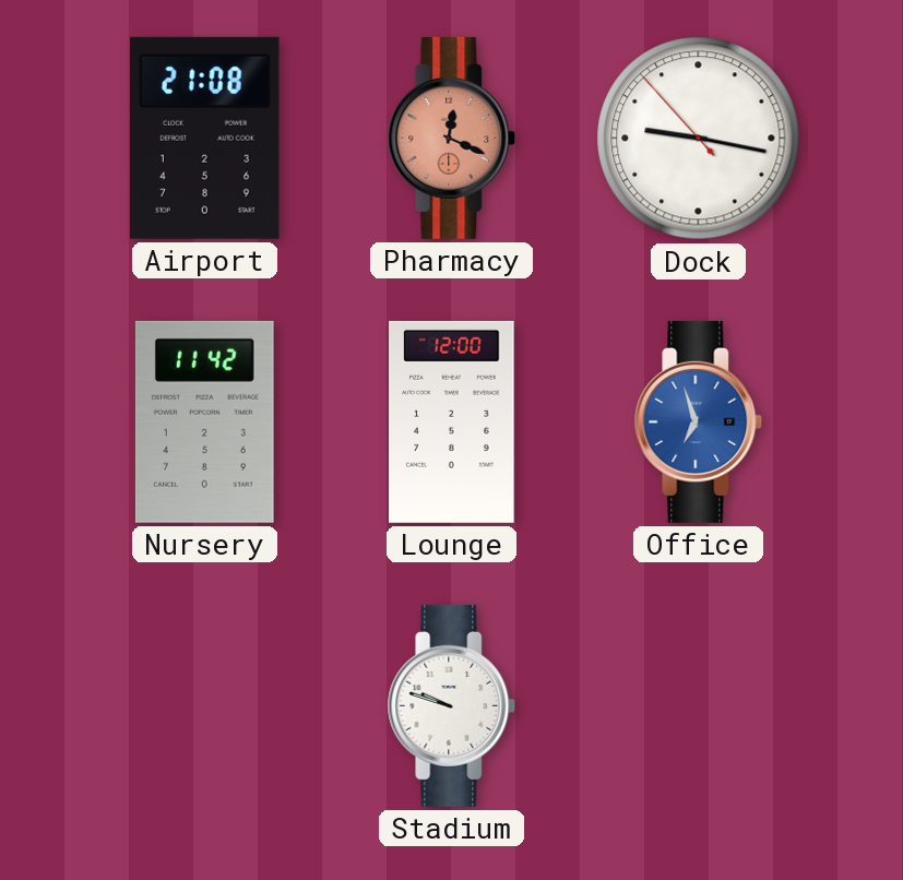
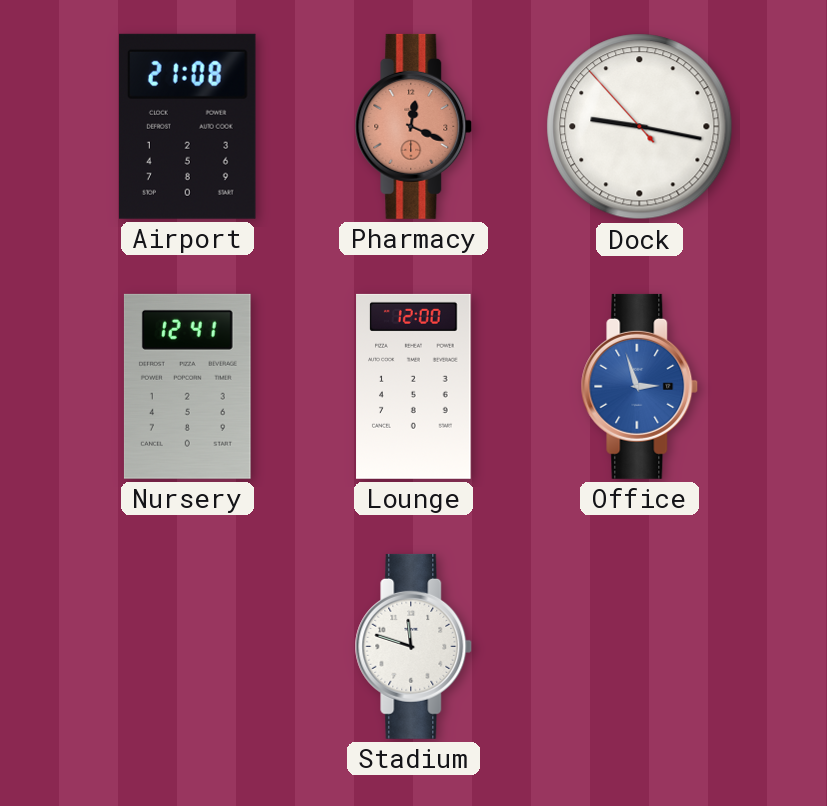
Nursery: 11:42 -> 12:41
Office: 6:57 -> 2:57
Stadium: 9:48 -> 11:48
